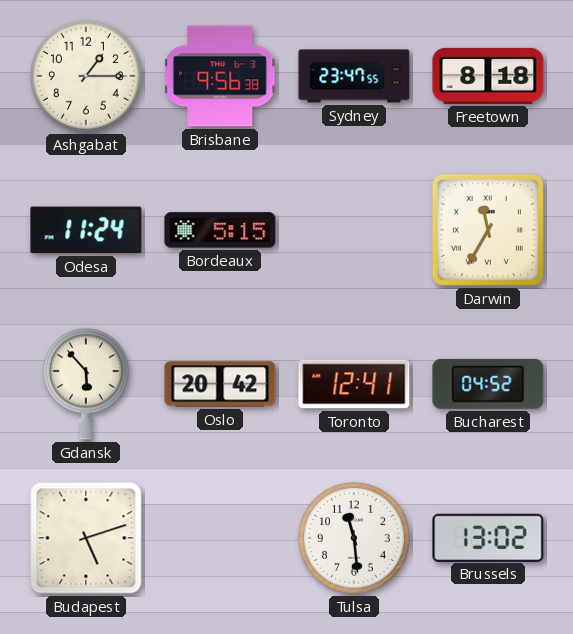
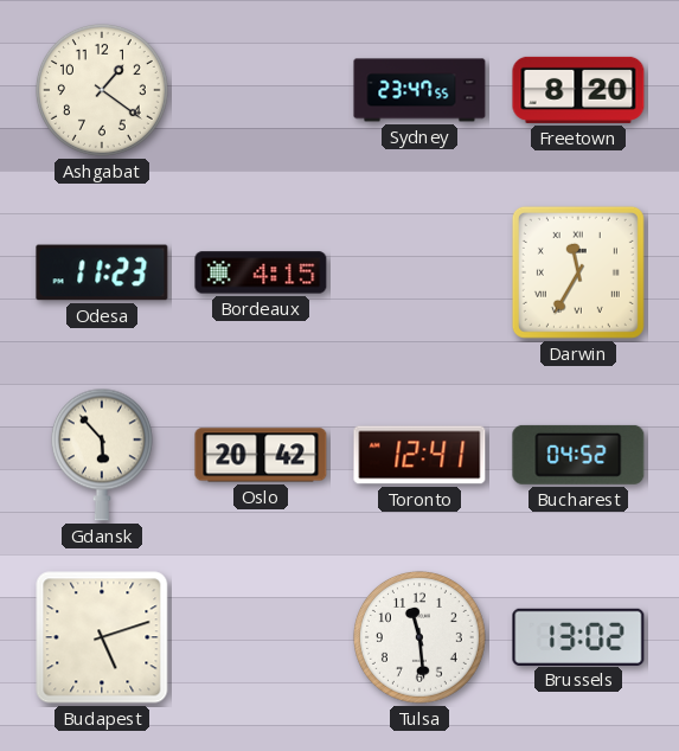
Ashgabat: 1:15 -> 1:21
Brisbane: 9:56 -> none
Freetown: 8:18 -> 8:20
Odesa: 11:24 -> 11:23
Bordeaux: 5:15 -> 4:15
